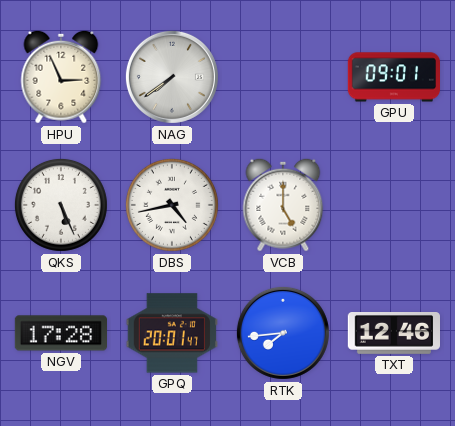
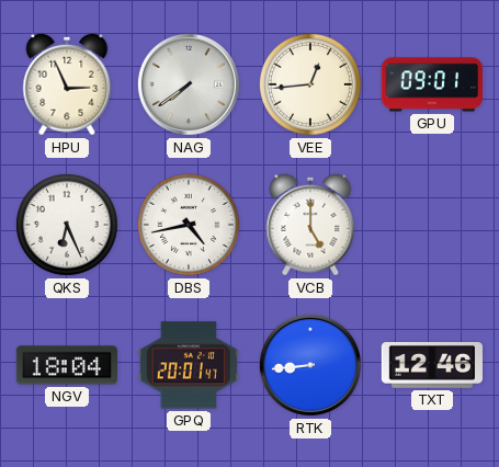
VEE: none -> 12:44
QKS: 5:26 -> 6:26
NGV: 17:28 -> 18:04
RTK: 7:44 -> 8:44
